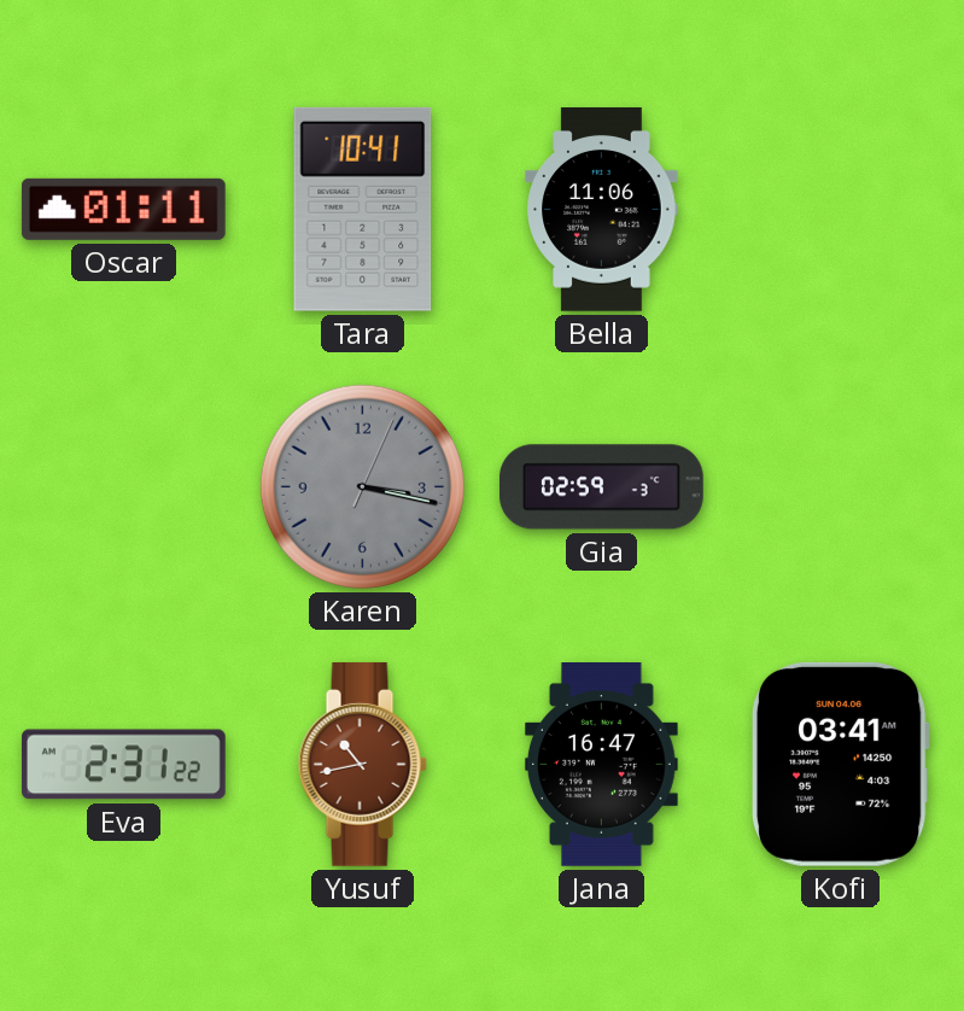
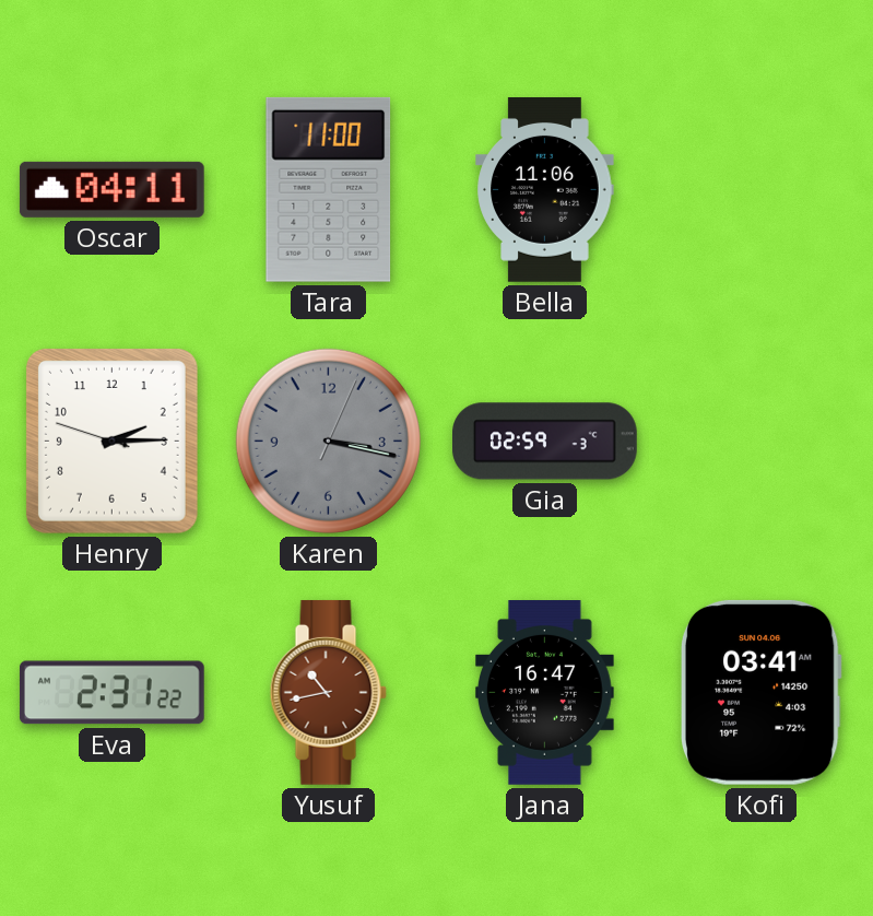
Oscar: 01:11 -> 04:11
Tara: 10:41 -> 11:00
Henry: none -> 2:14
